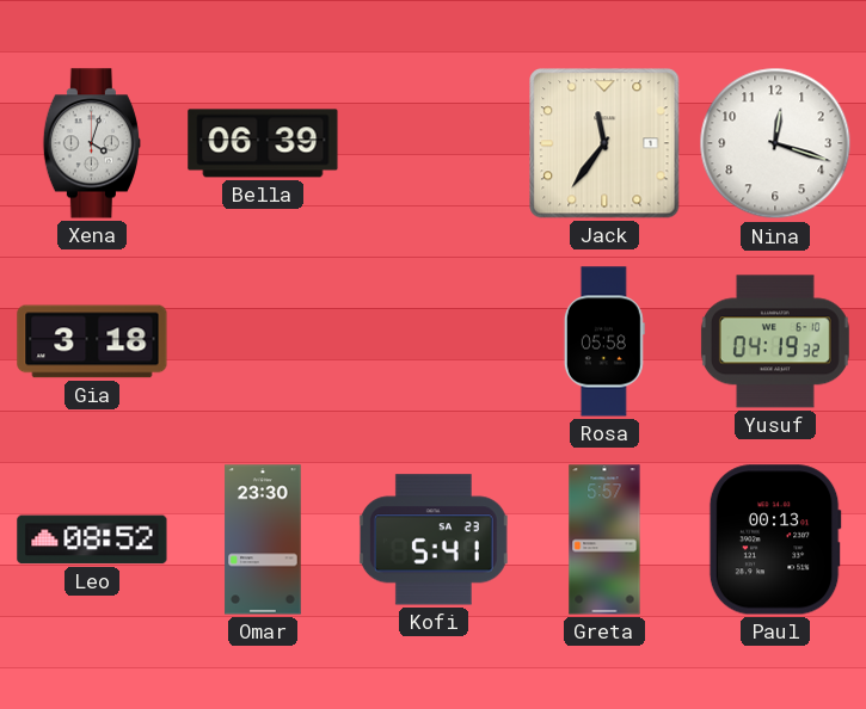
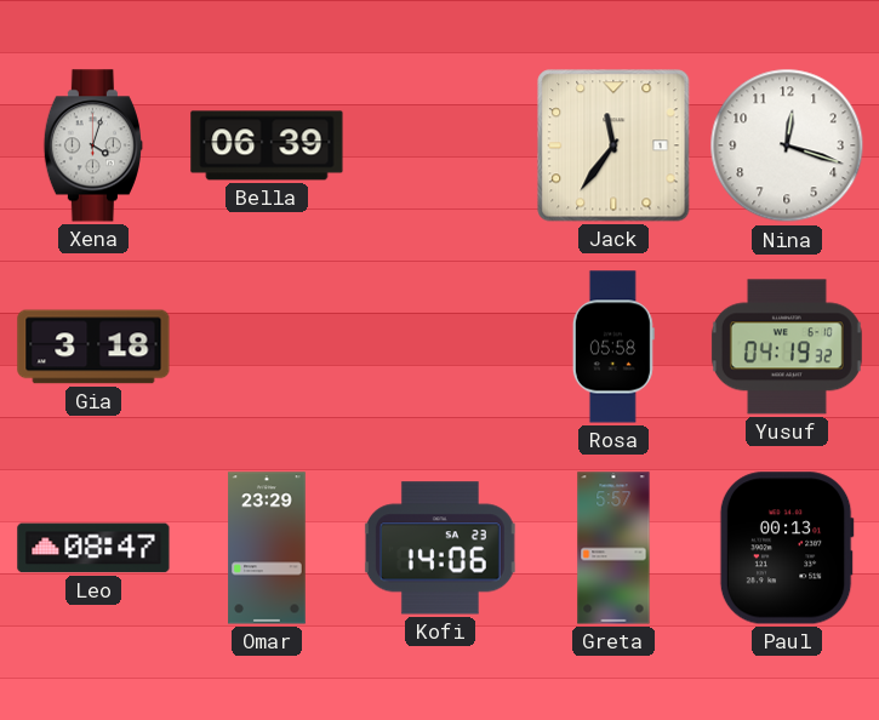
Leo: 08:52 -> 08:47
Omar: 23:30 -> 23:29
Kofi: 5:41 -> 14:06
